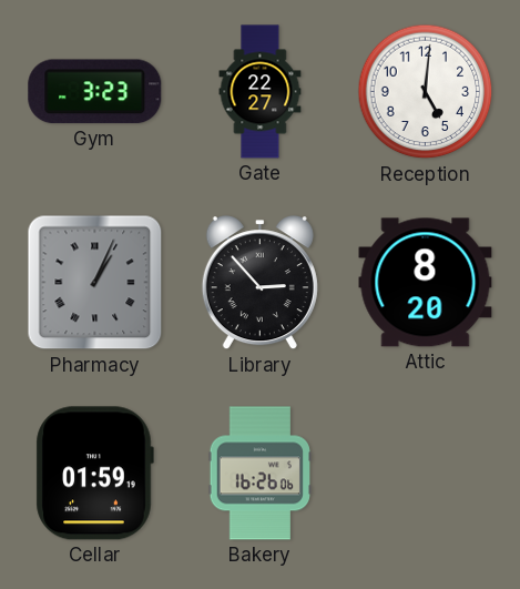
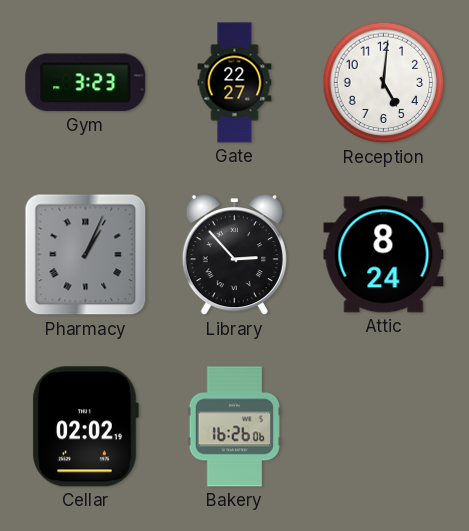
Attic: 8:20 -> 8:24
Cellar: 01:59 -> 02:02
